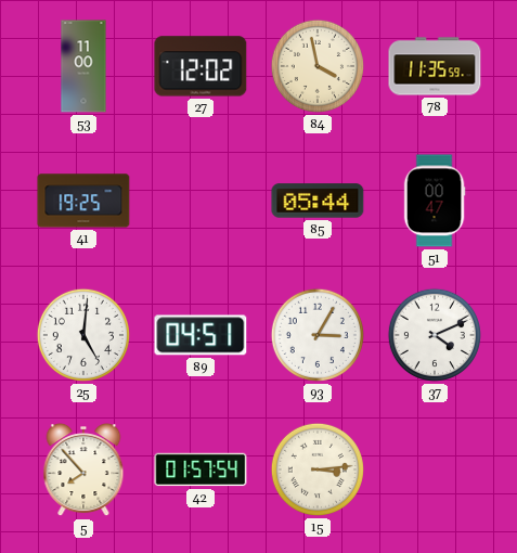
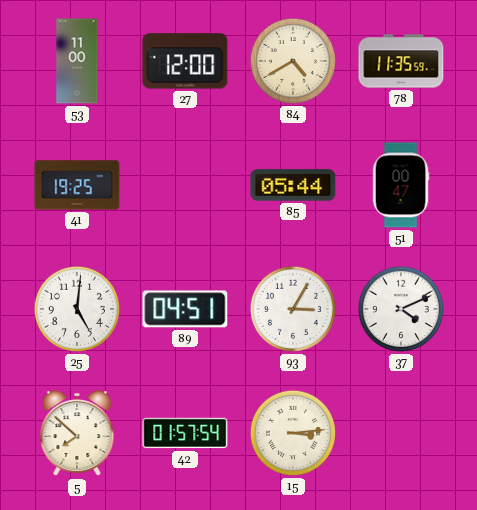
27: 12:02 -> 12:00
84: 3:58 -> 4:40
5: 7:53 -> 7:52
